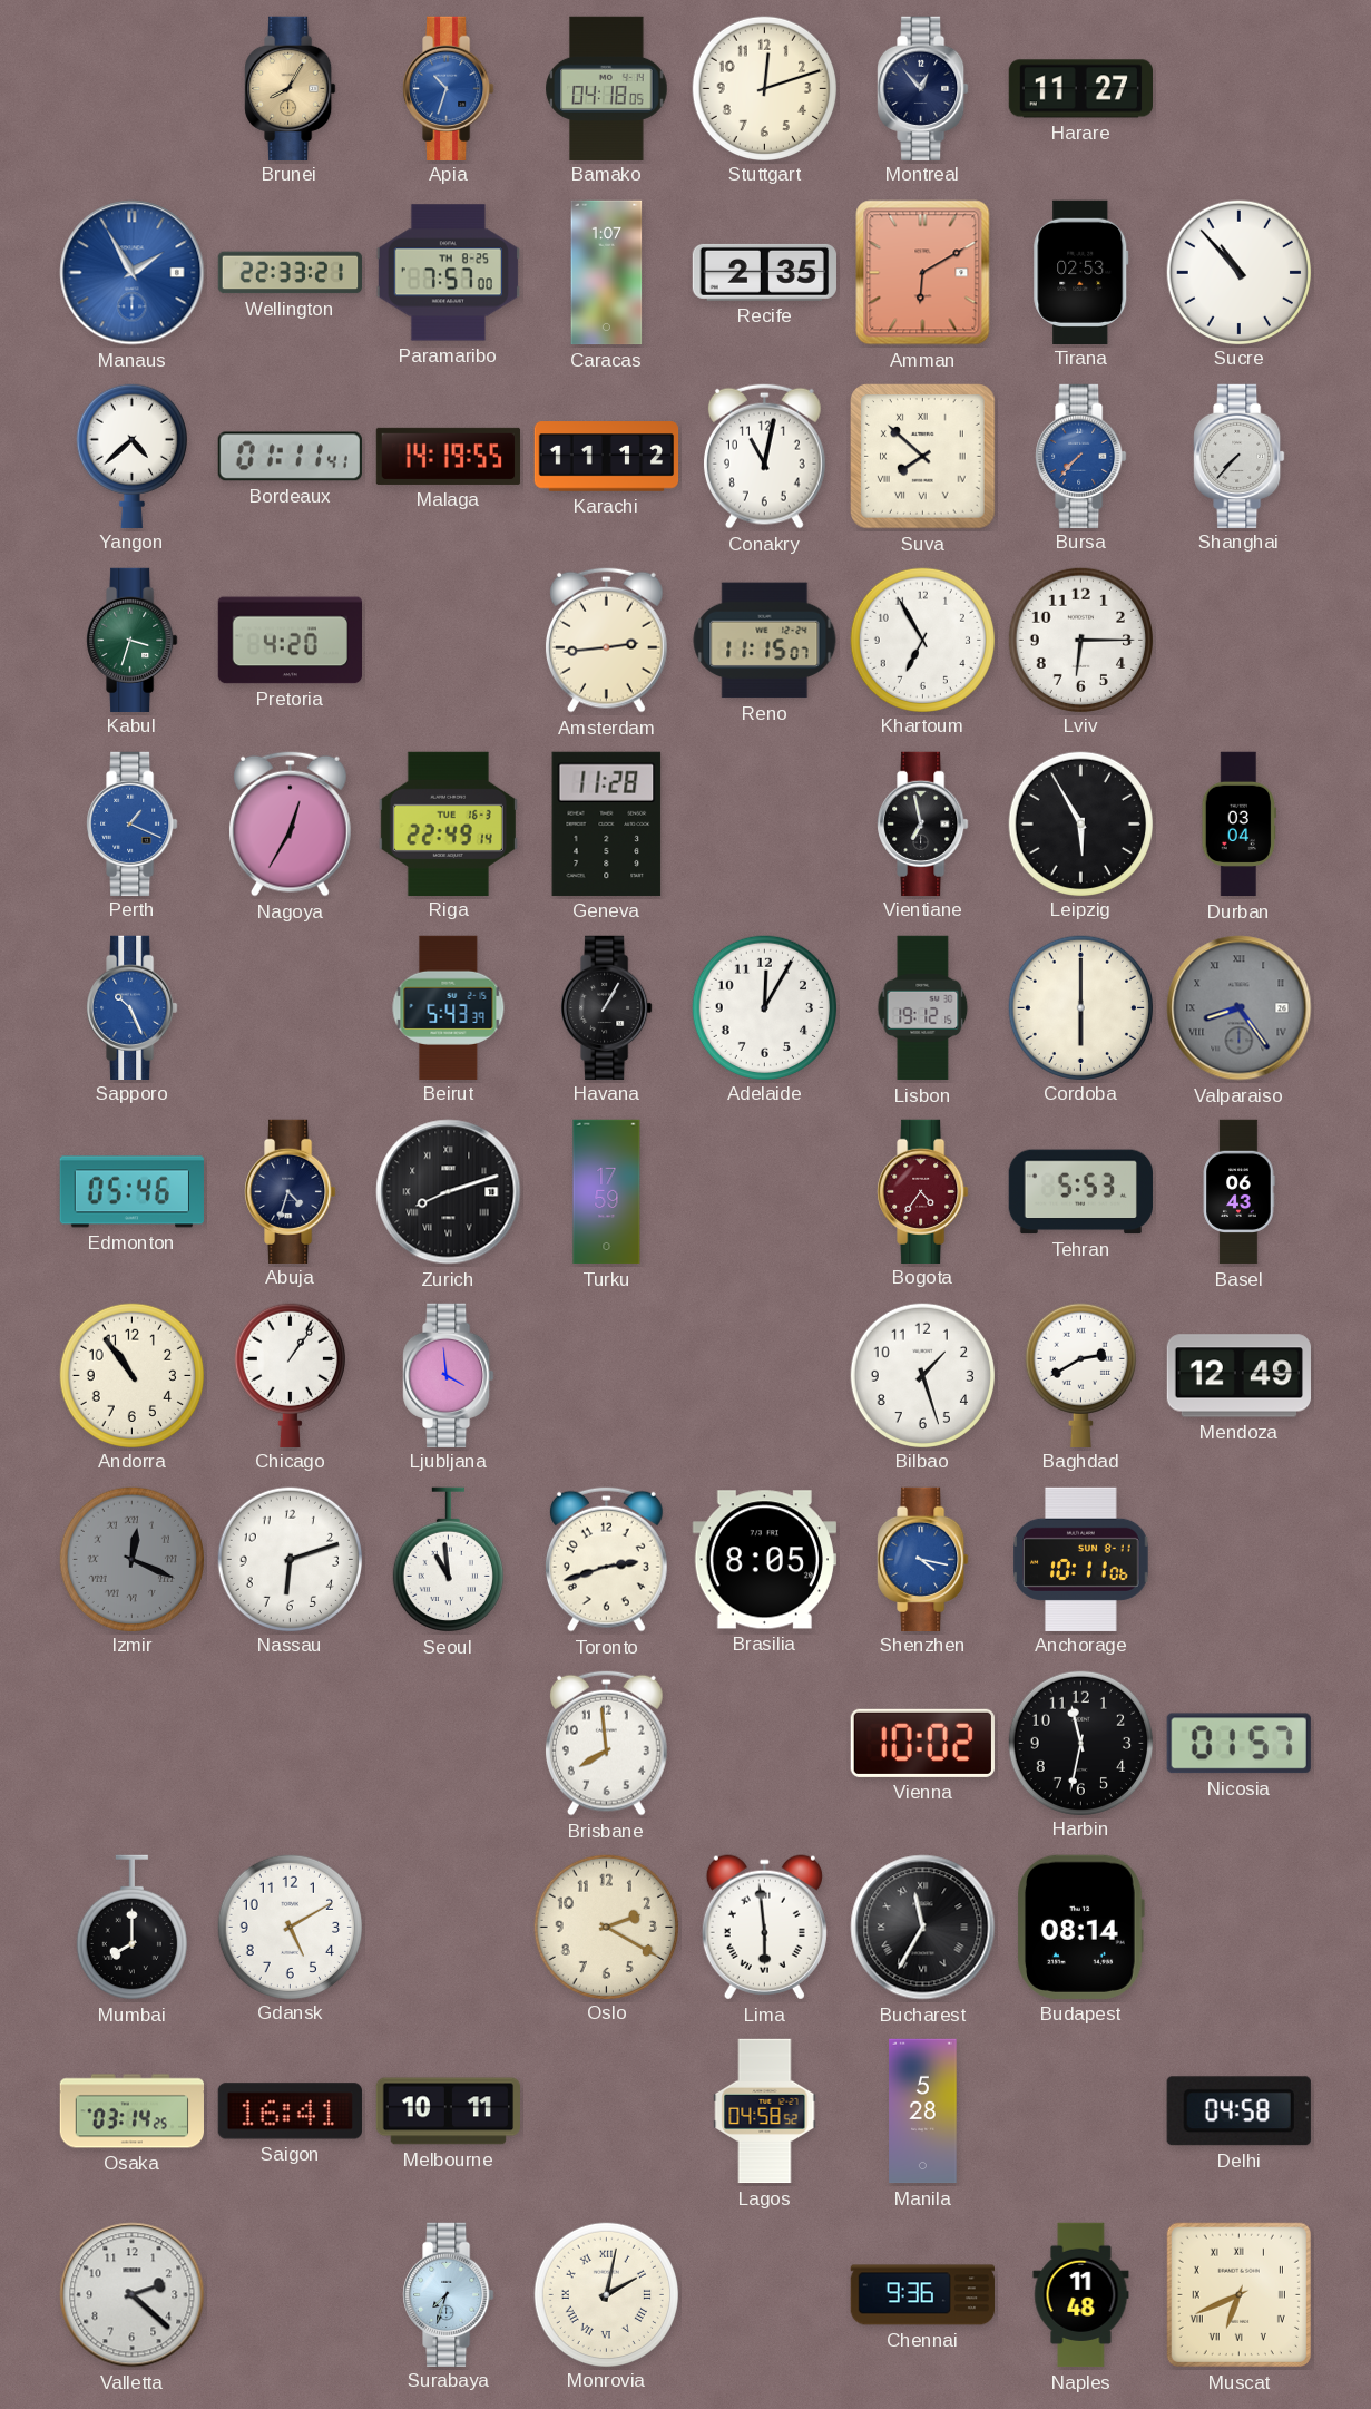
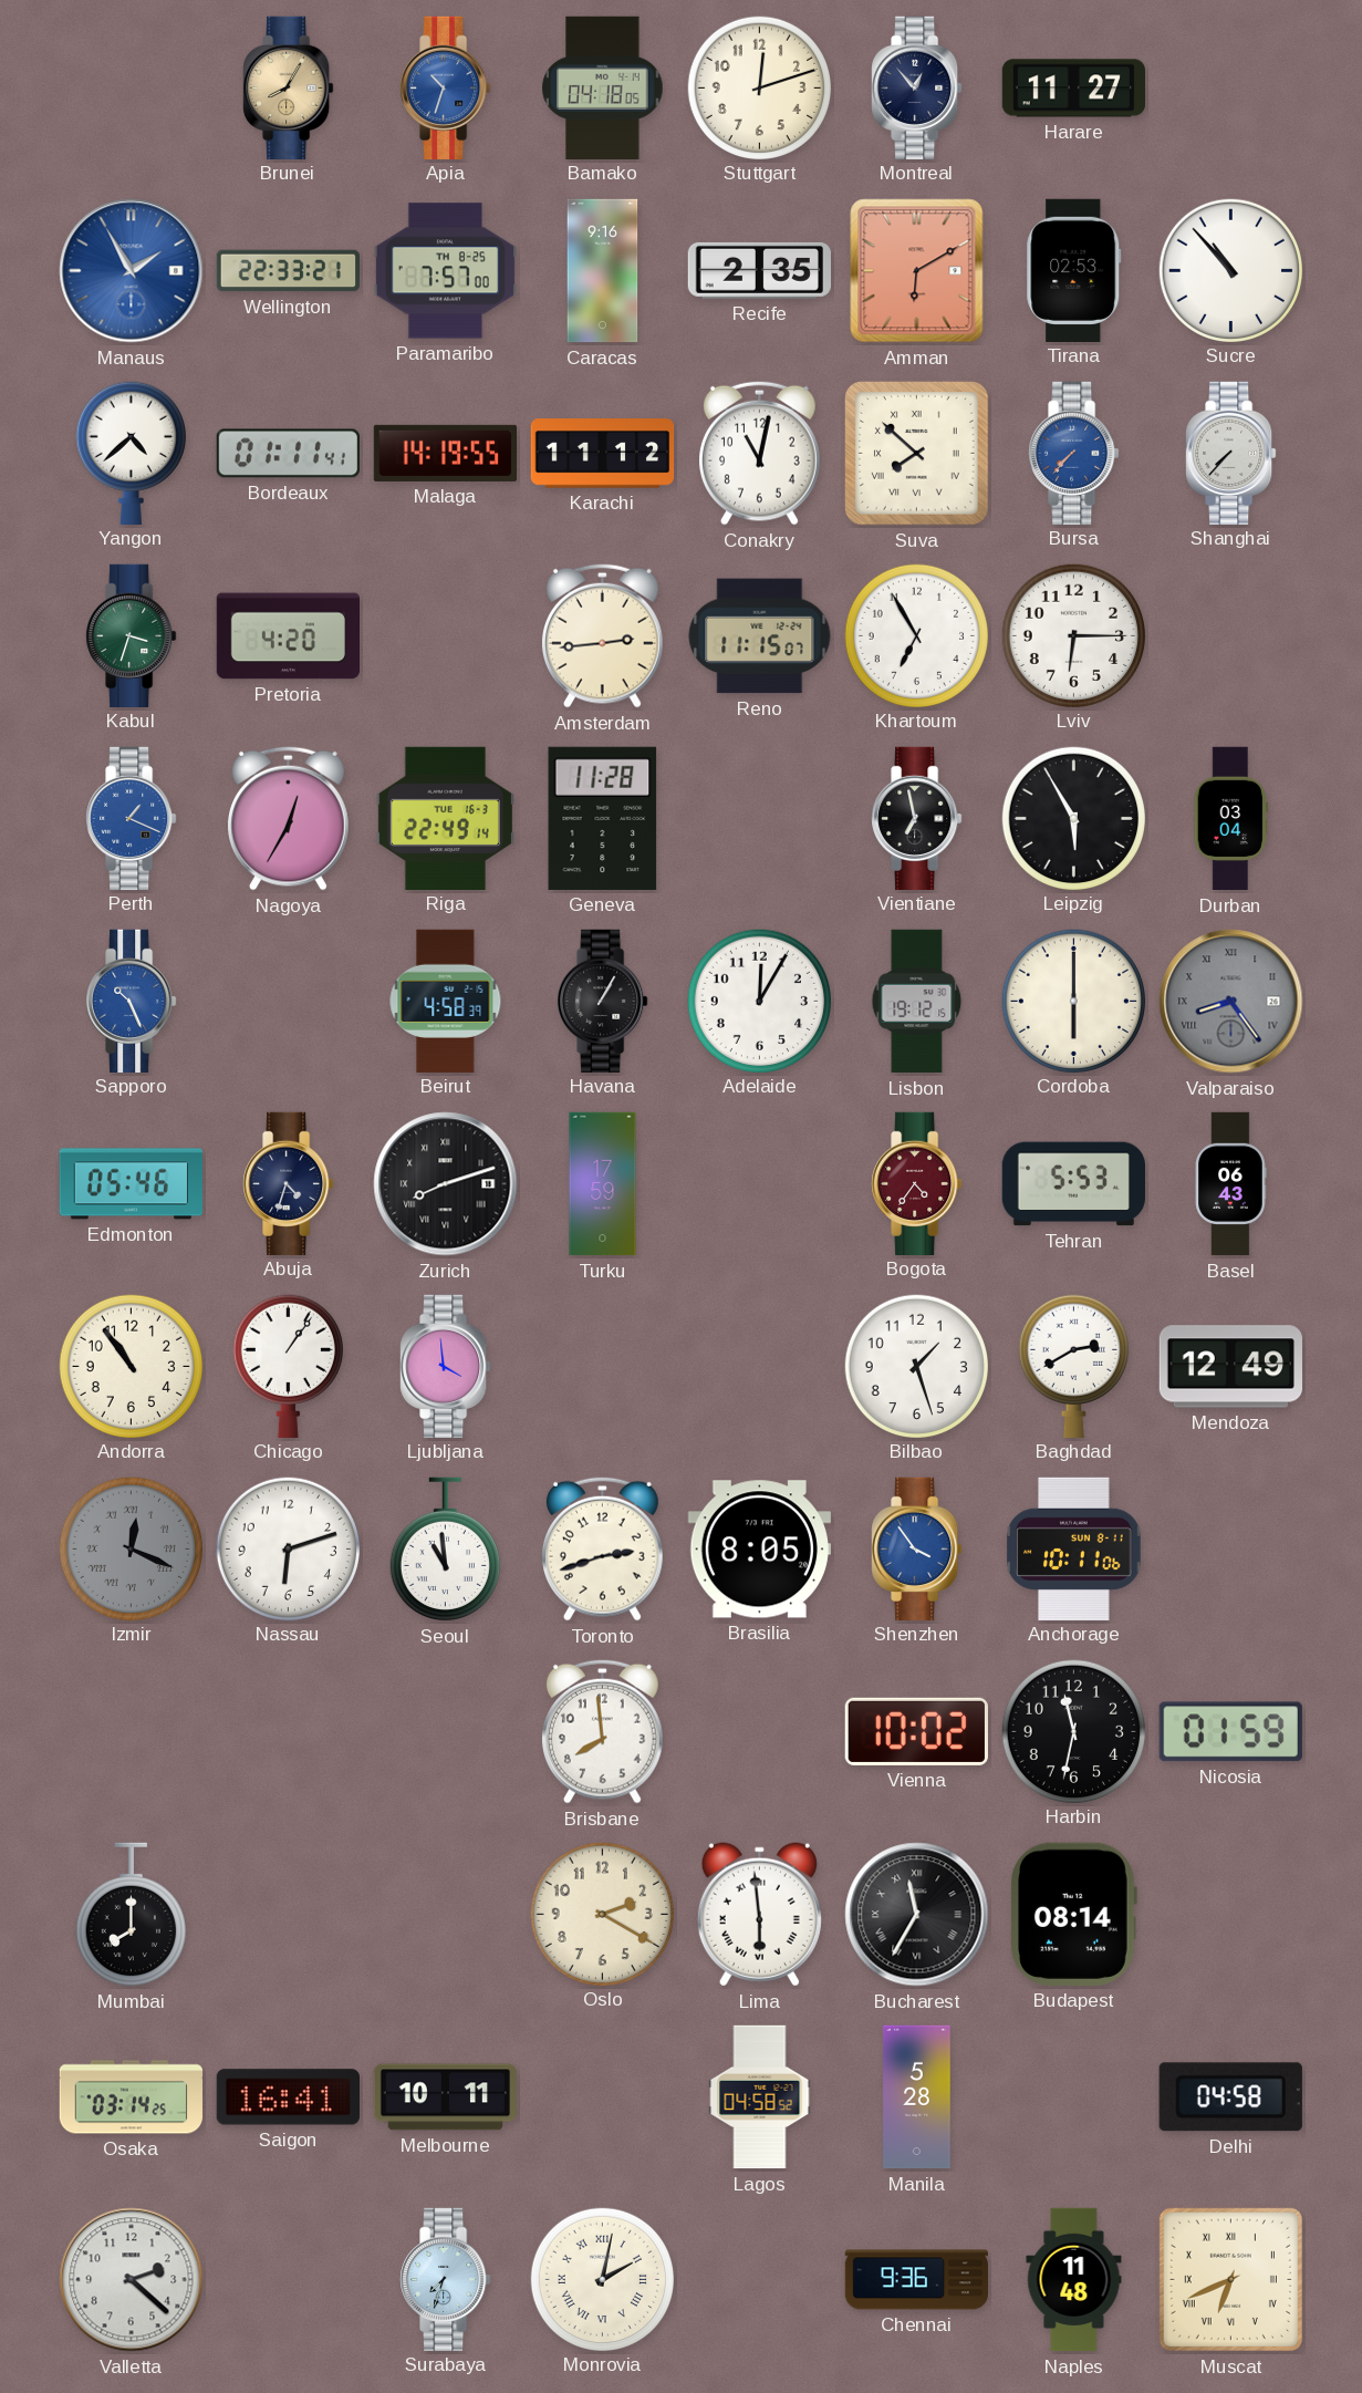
Caracas: 1:07 -> 9:16
Beirut: 5:43 -> 4:58
Shenzhen: 4:17 -> 3:54
Nicosia: 01:57 -> 01:59
Gdansk: 5:10 -> none
